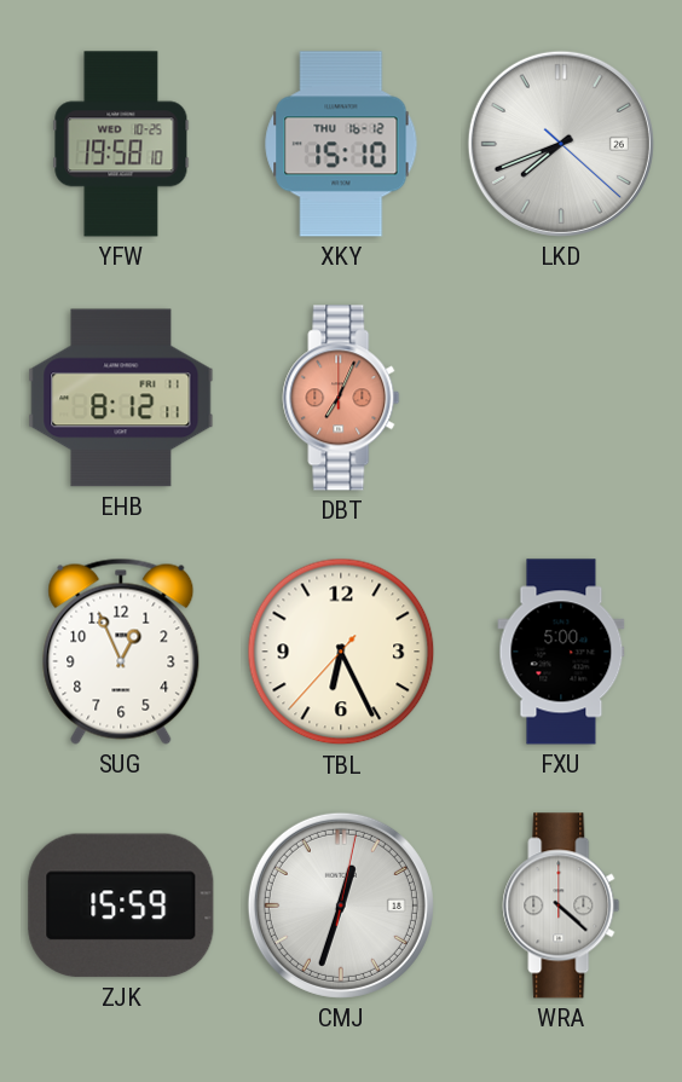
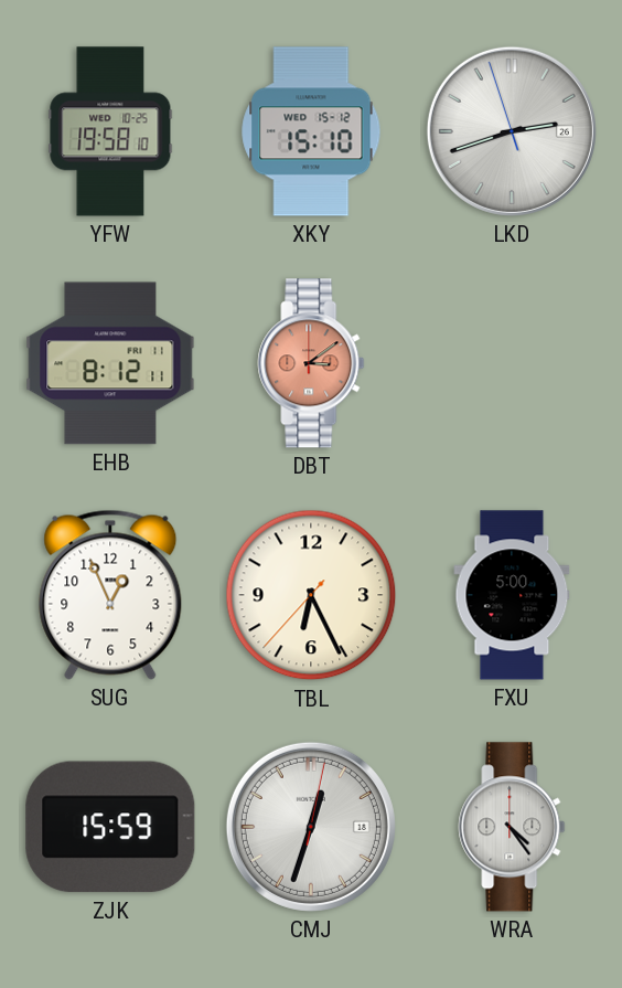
XKY date: THU 16-12 -> WED 15-12
LKD: 7:41 -> 2:41
DBT: 7:04 -> 3:09
WRA: 4:22 -> 4:24
